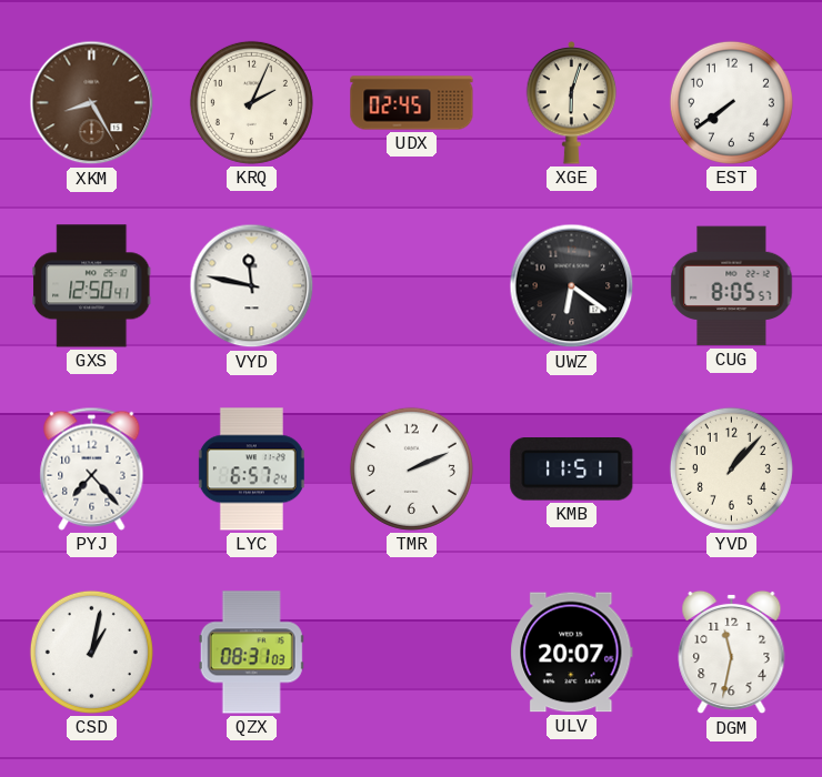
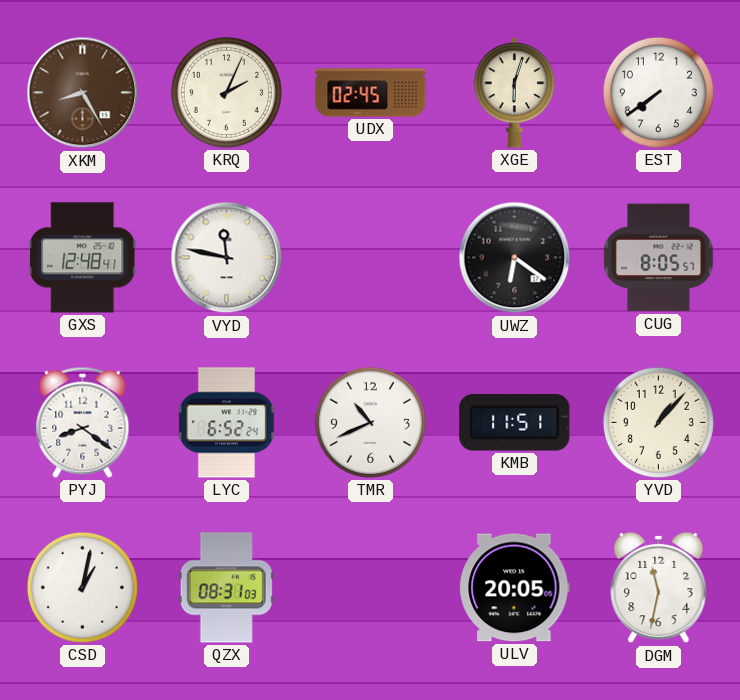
GXS: 12:50 -> 12:48
PYJ: 7:23 -> 8:21
LYC: 6:57 -> 6:52
TMR: 2:11 -> 10:41
ULV: 20:07 -> 20:05
